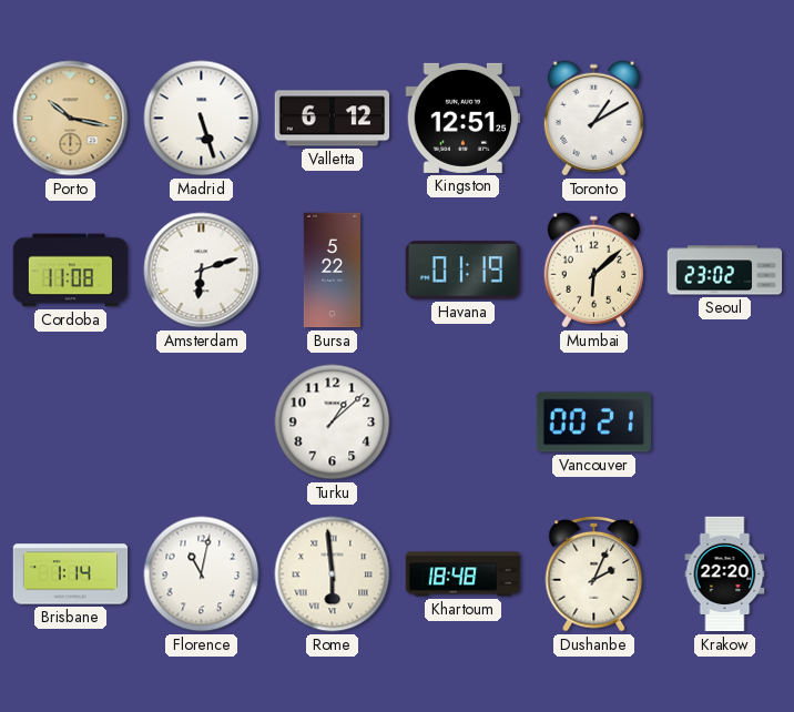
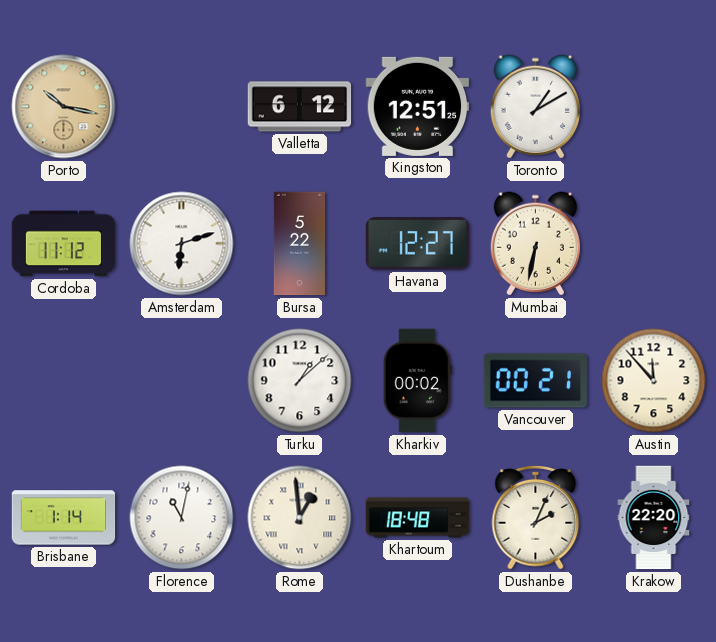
Madrid: 5:27 -> none
Cordoba: 11:08 -> 11:12
Havana: 01:19 -> 12:27
Mumbai: 6:08 -> 6:32
Seoul: 23:02 -> none
Kharkiv: none -> 00:02
Austin: none -> 11:53
Rome: 5:59 -> 12:59
